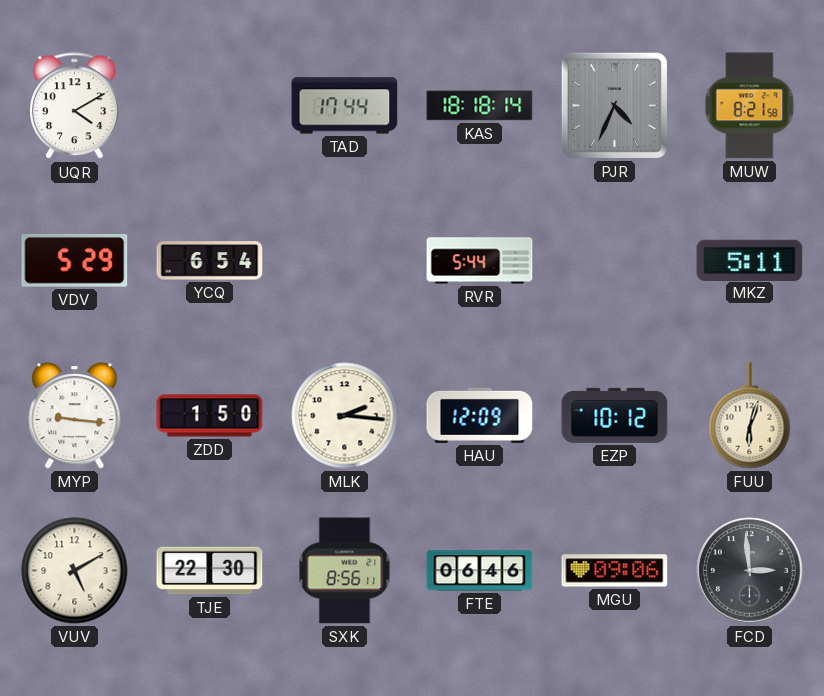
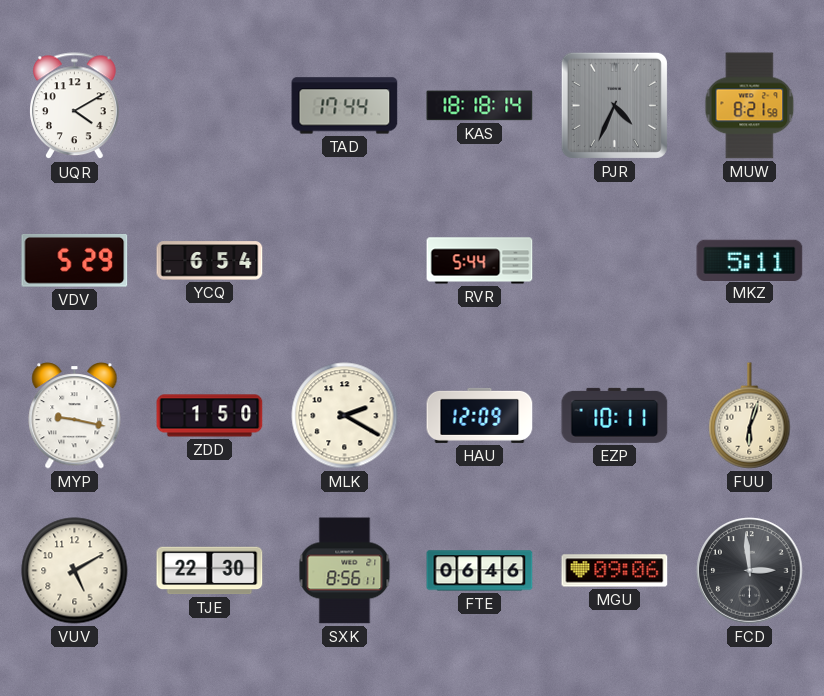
MYP: 9:16 -> 9:17
MLK: 2:16 -> 2:20
EZP: 10:12 -> 10:11
